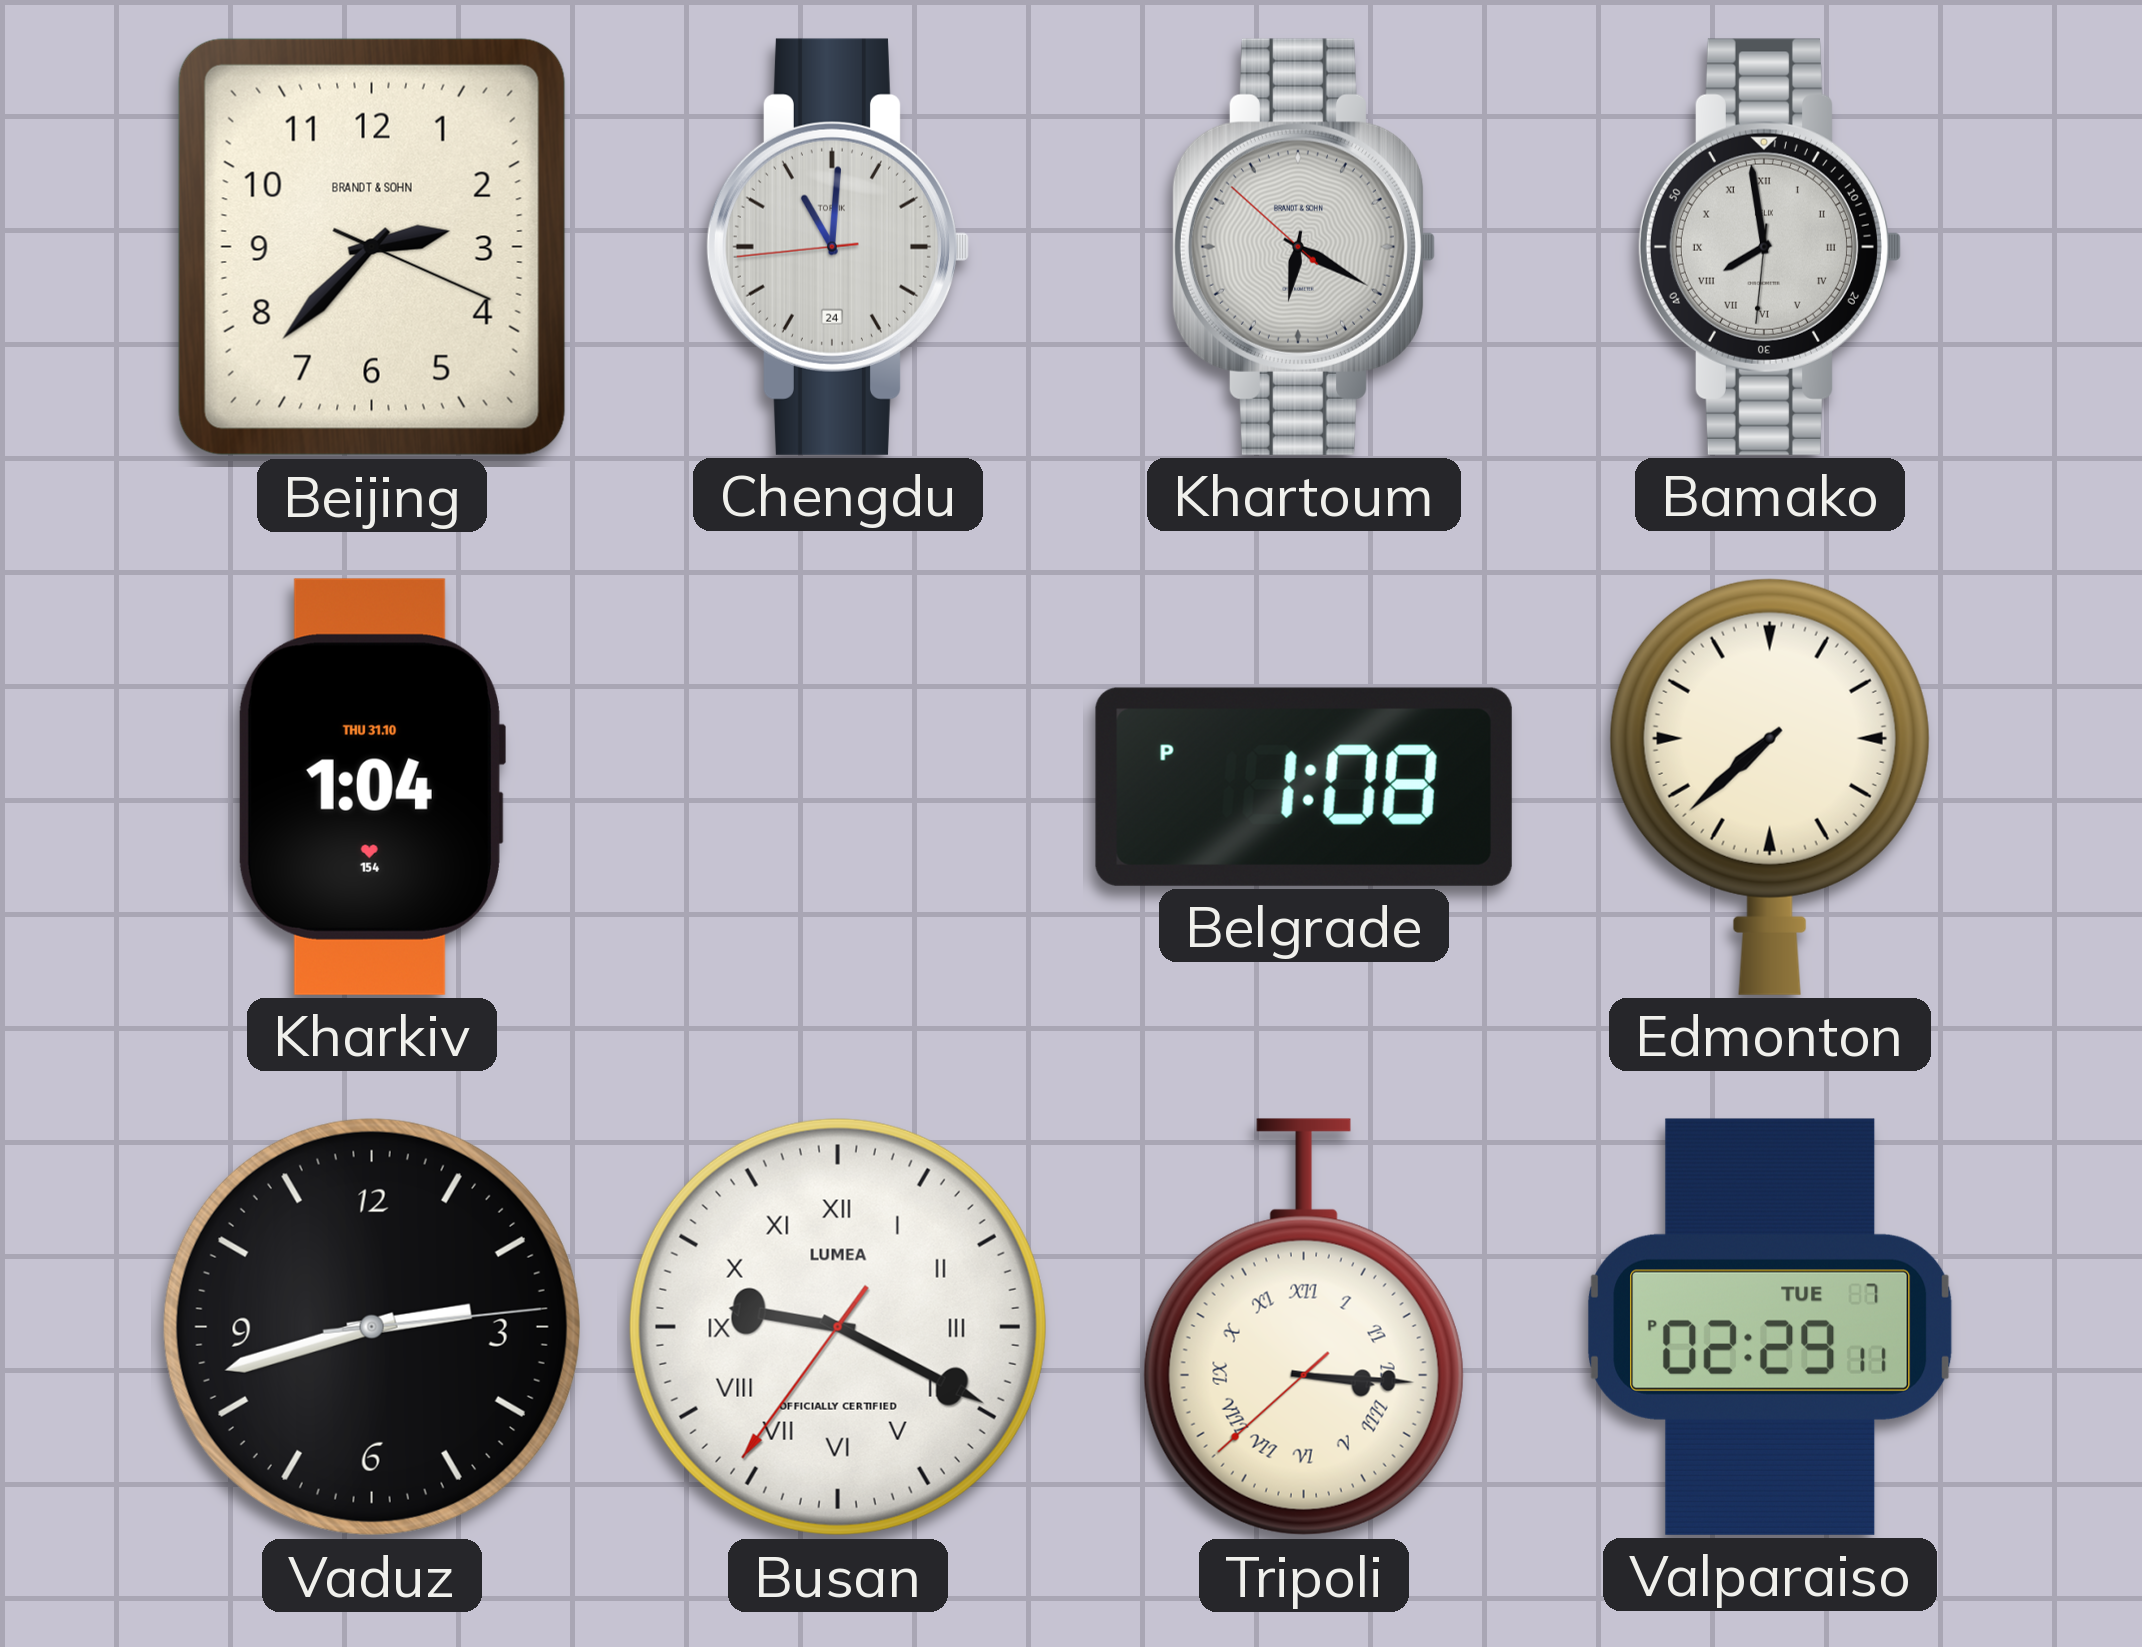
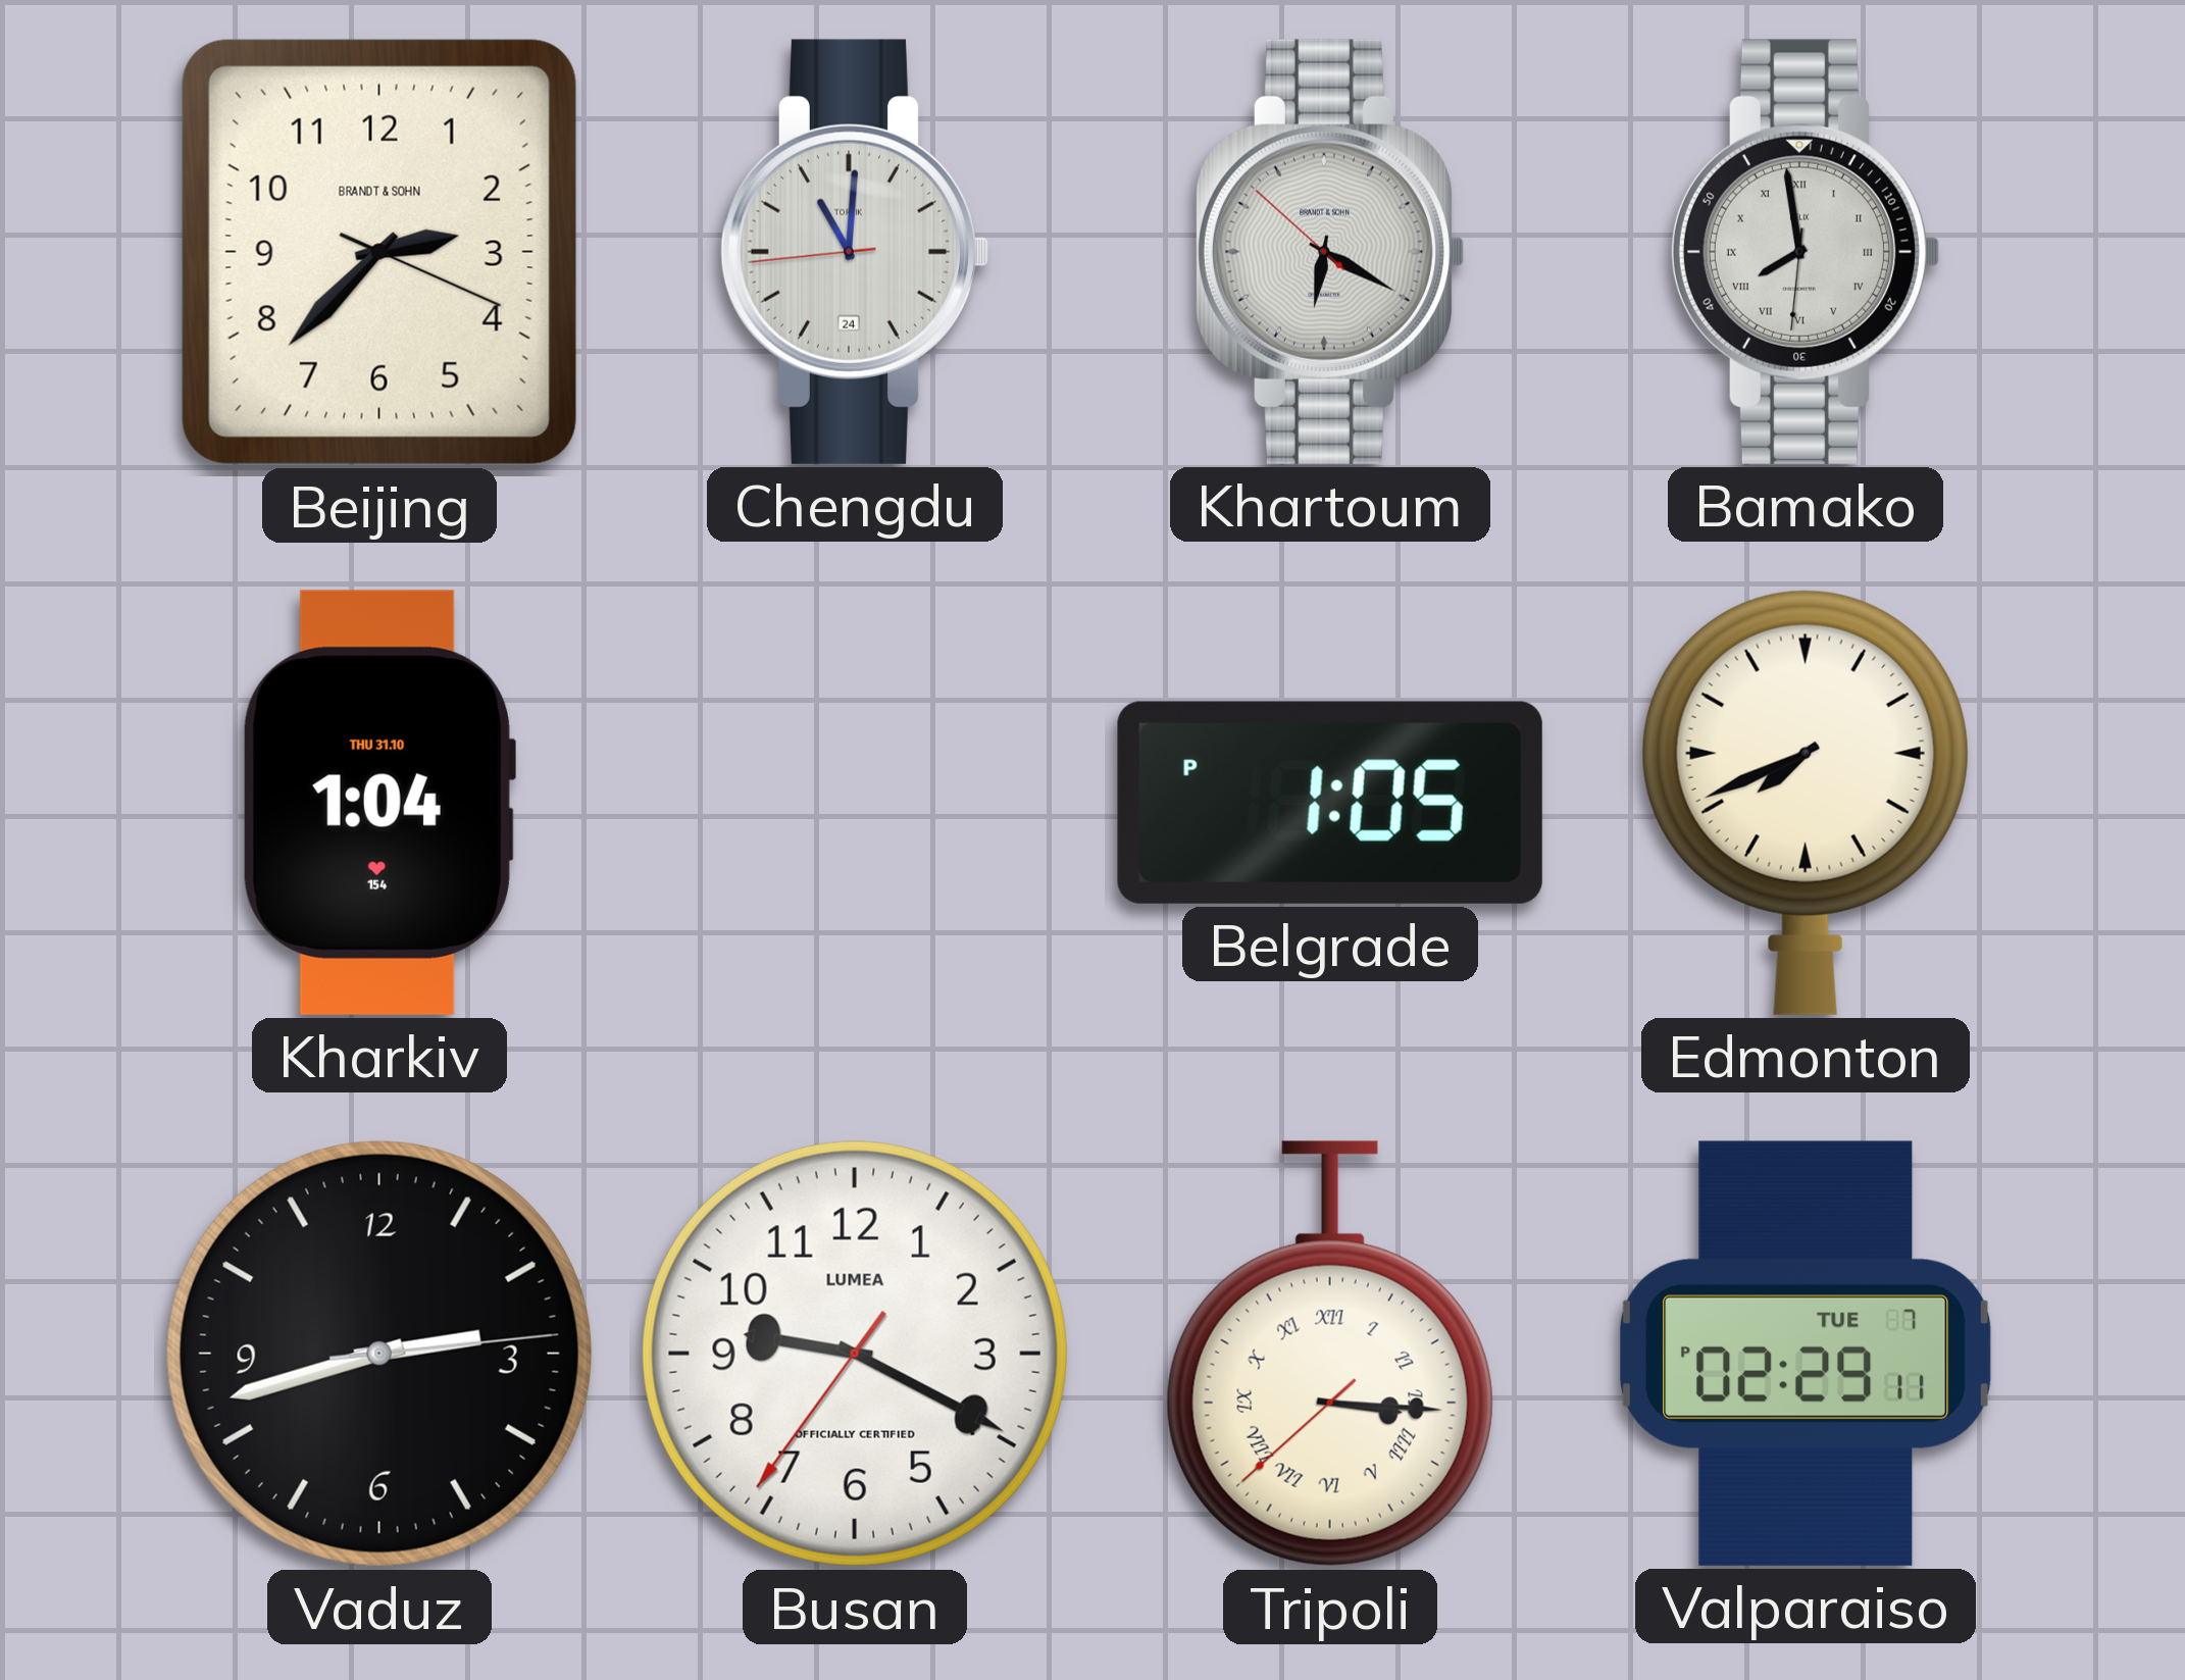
Belgrade: 1:08 -> 1:05
Edmonton: 7:38 -> 7:41
Busan numerals: Roman -> Arabic
